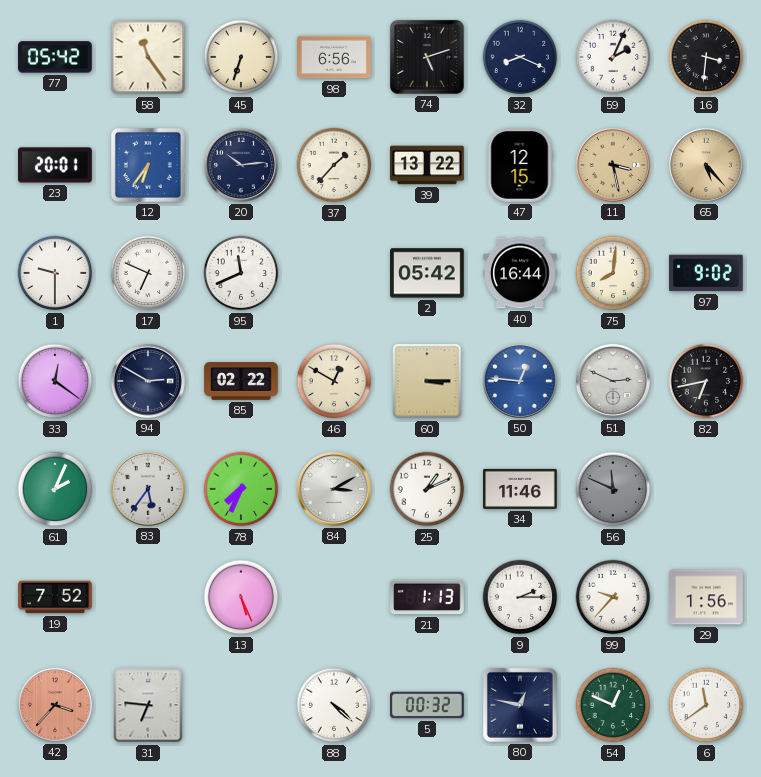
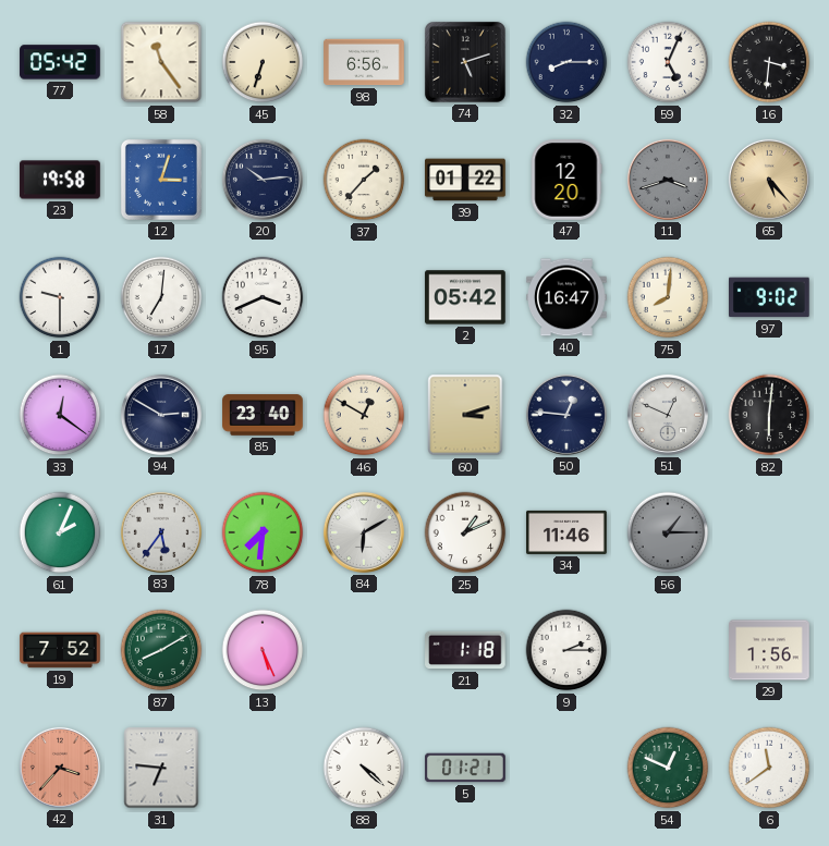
32: 8:19 -> 8:15
59: 2:04 -> 5:04
23: 20:01 -> 19:58
12: 6:36 -> 3:03
39: 13:22 -> 01:22
47: 12:15 -> 12:20
11: 3:28 -> 3:42
11 dial: champagne -> grey
17: 6:49 -> 7:01
95: 11:41 -> 3:41
40: 16:44 -> 16:47
85: 02:22 -> 23:40
60: 3:15 -> 3:12
50 dial: blue -> navy
51: 2:49 -> 12:49
82: 6:43 -> 6:01
78: 7:34 -> 7:31
84: 3:10 -> 6:10
56: 11:49 -> 1:15
87: none -> 8:10
21: 1:13 -> 1:18
99: 9:37 -> none
5: 00:32 -> 01:21
80: 12:47 -> none
